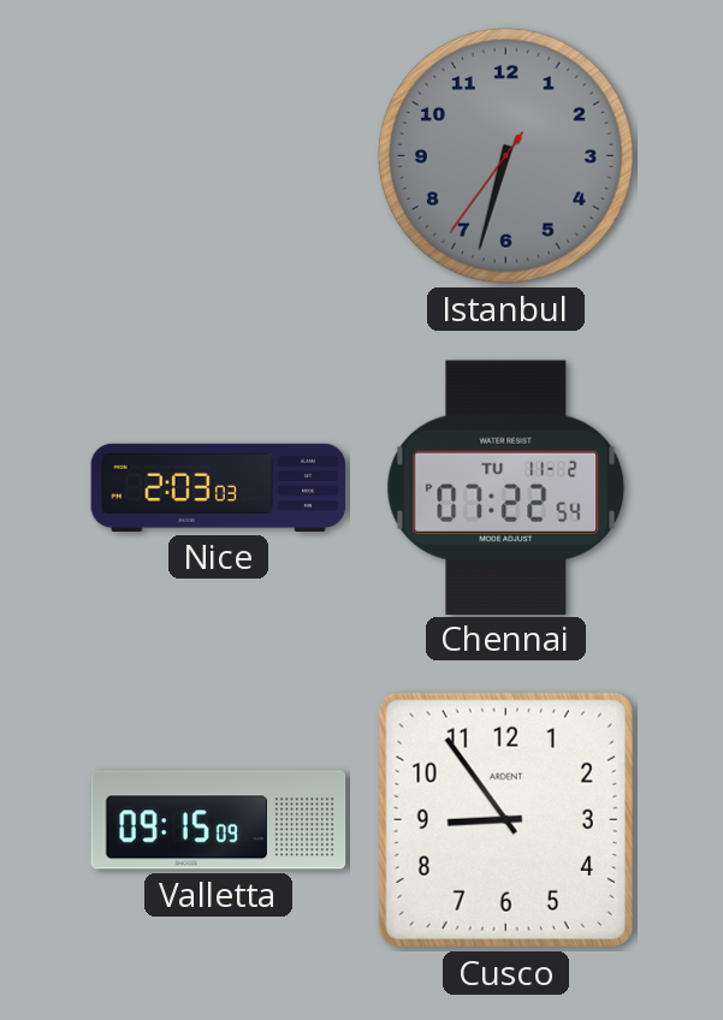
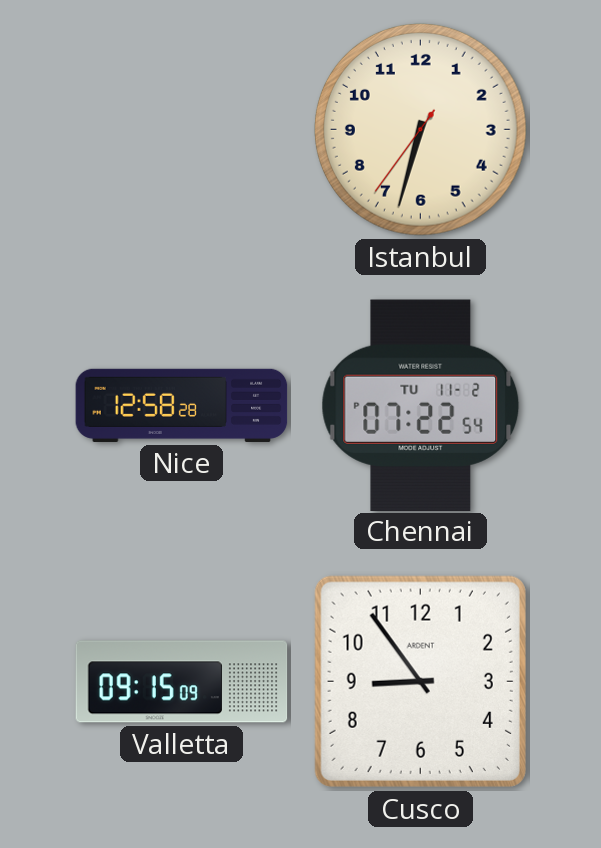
Istanbul dial: grey -> cream
Nice: 2:03 -> 12:58
